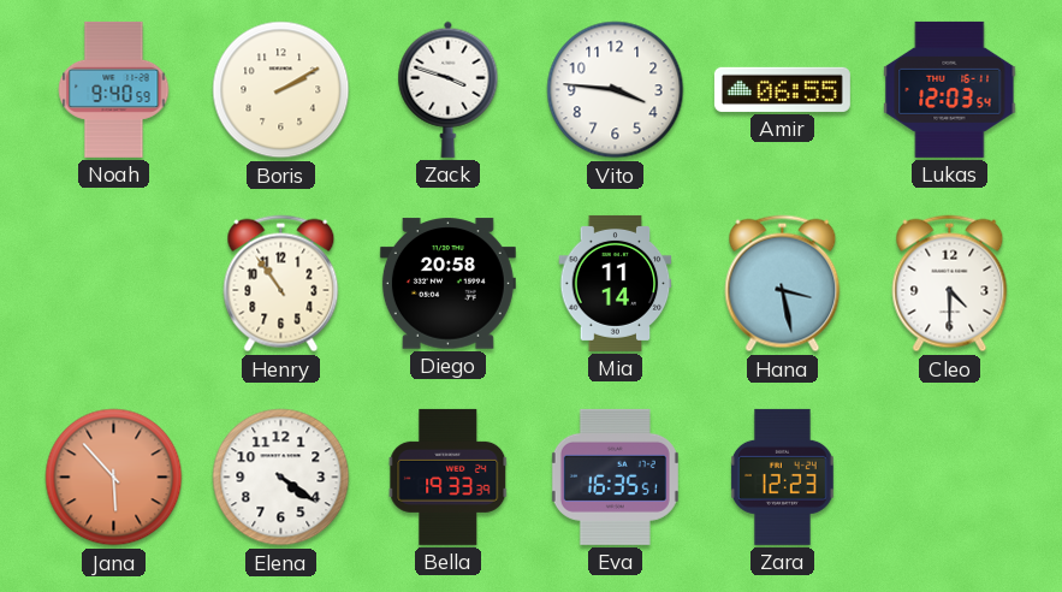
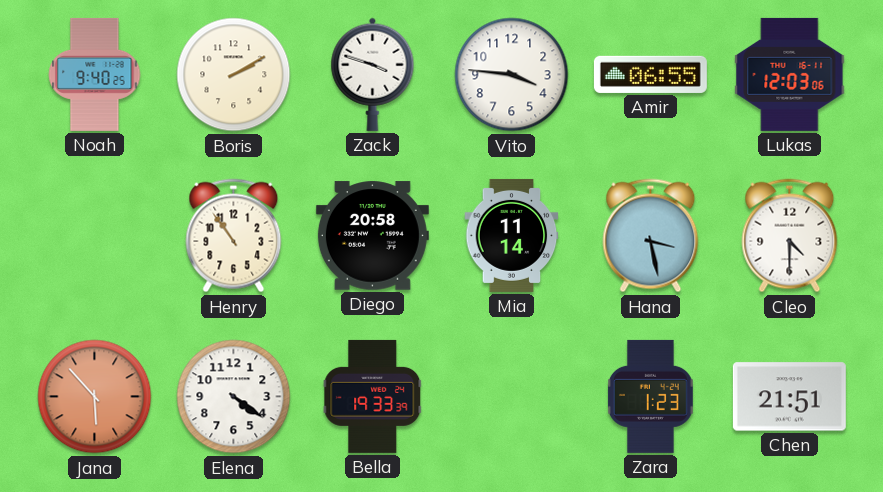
Noah: 9:40:59 -> 9:40:25
Lukas: 12:03:54 -> 12:03:06
Eva: 16:35 -> none
Zara: 12:23 -> 1:23
Chen: none -> 21:51
